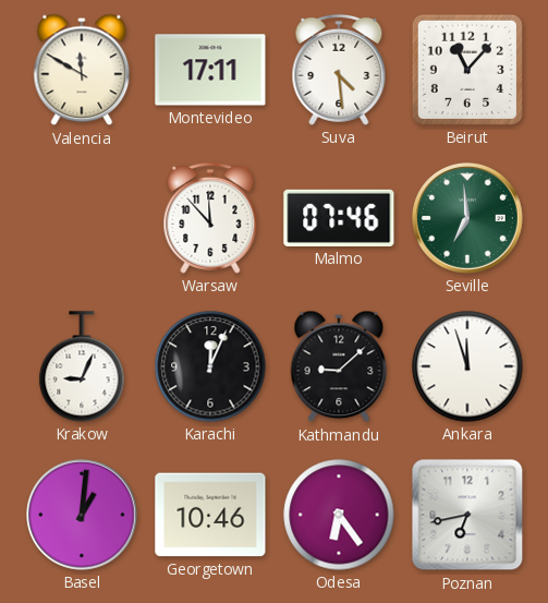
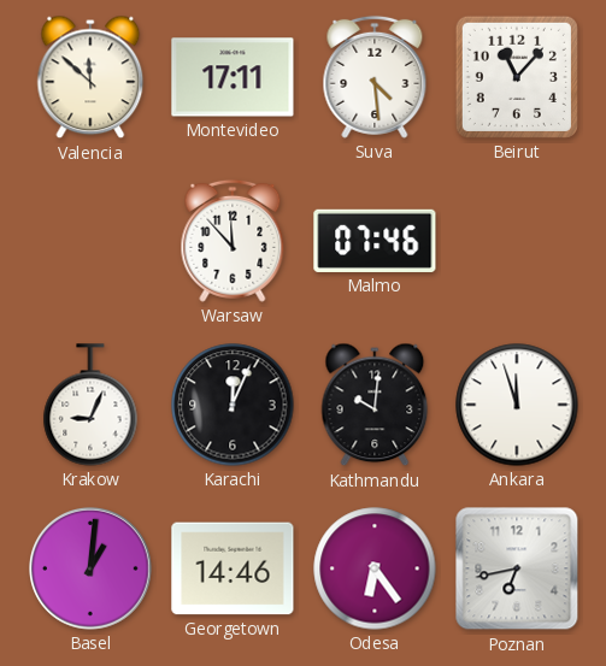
Valencia: 11:50 -> 11:52
Seville: 6:59 -> none
Kathmandu: 9:08 -> 10:01
Georgetown: 10:46 -> 14:46
